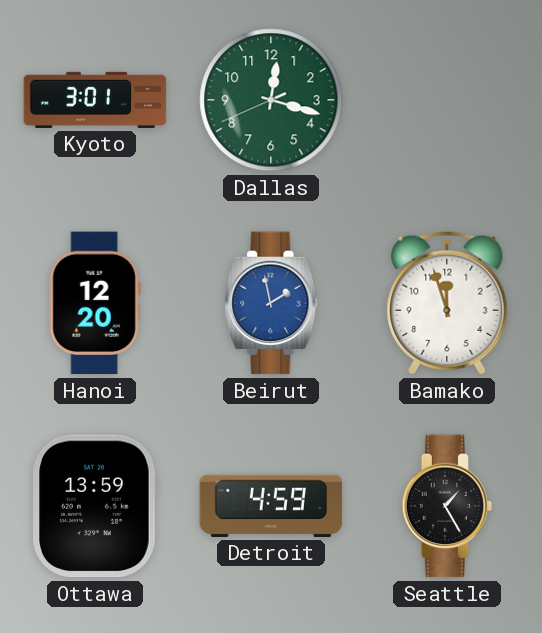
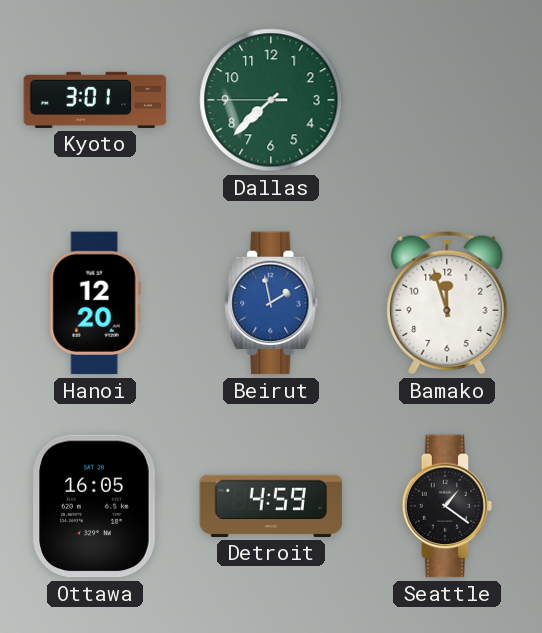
Dallas: 12:17 -> 7:37
Ottawa: 13:59 -> 16:05
Seattle: 1:25 -> 1:21
